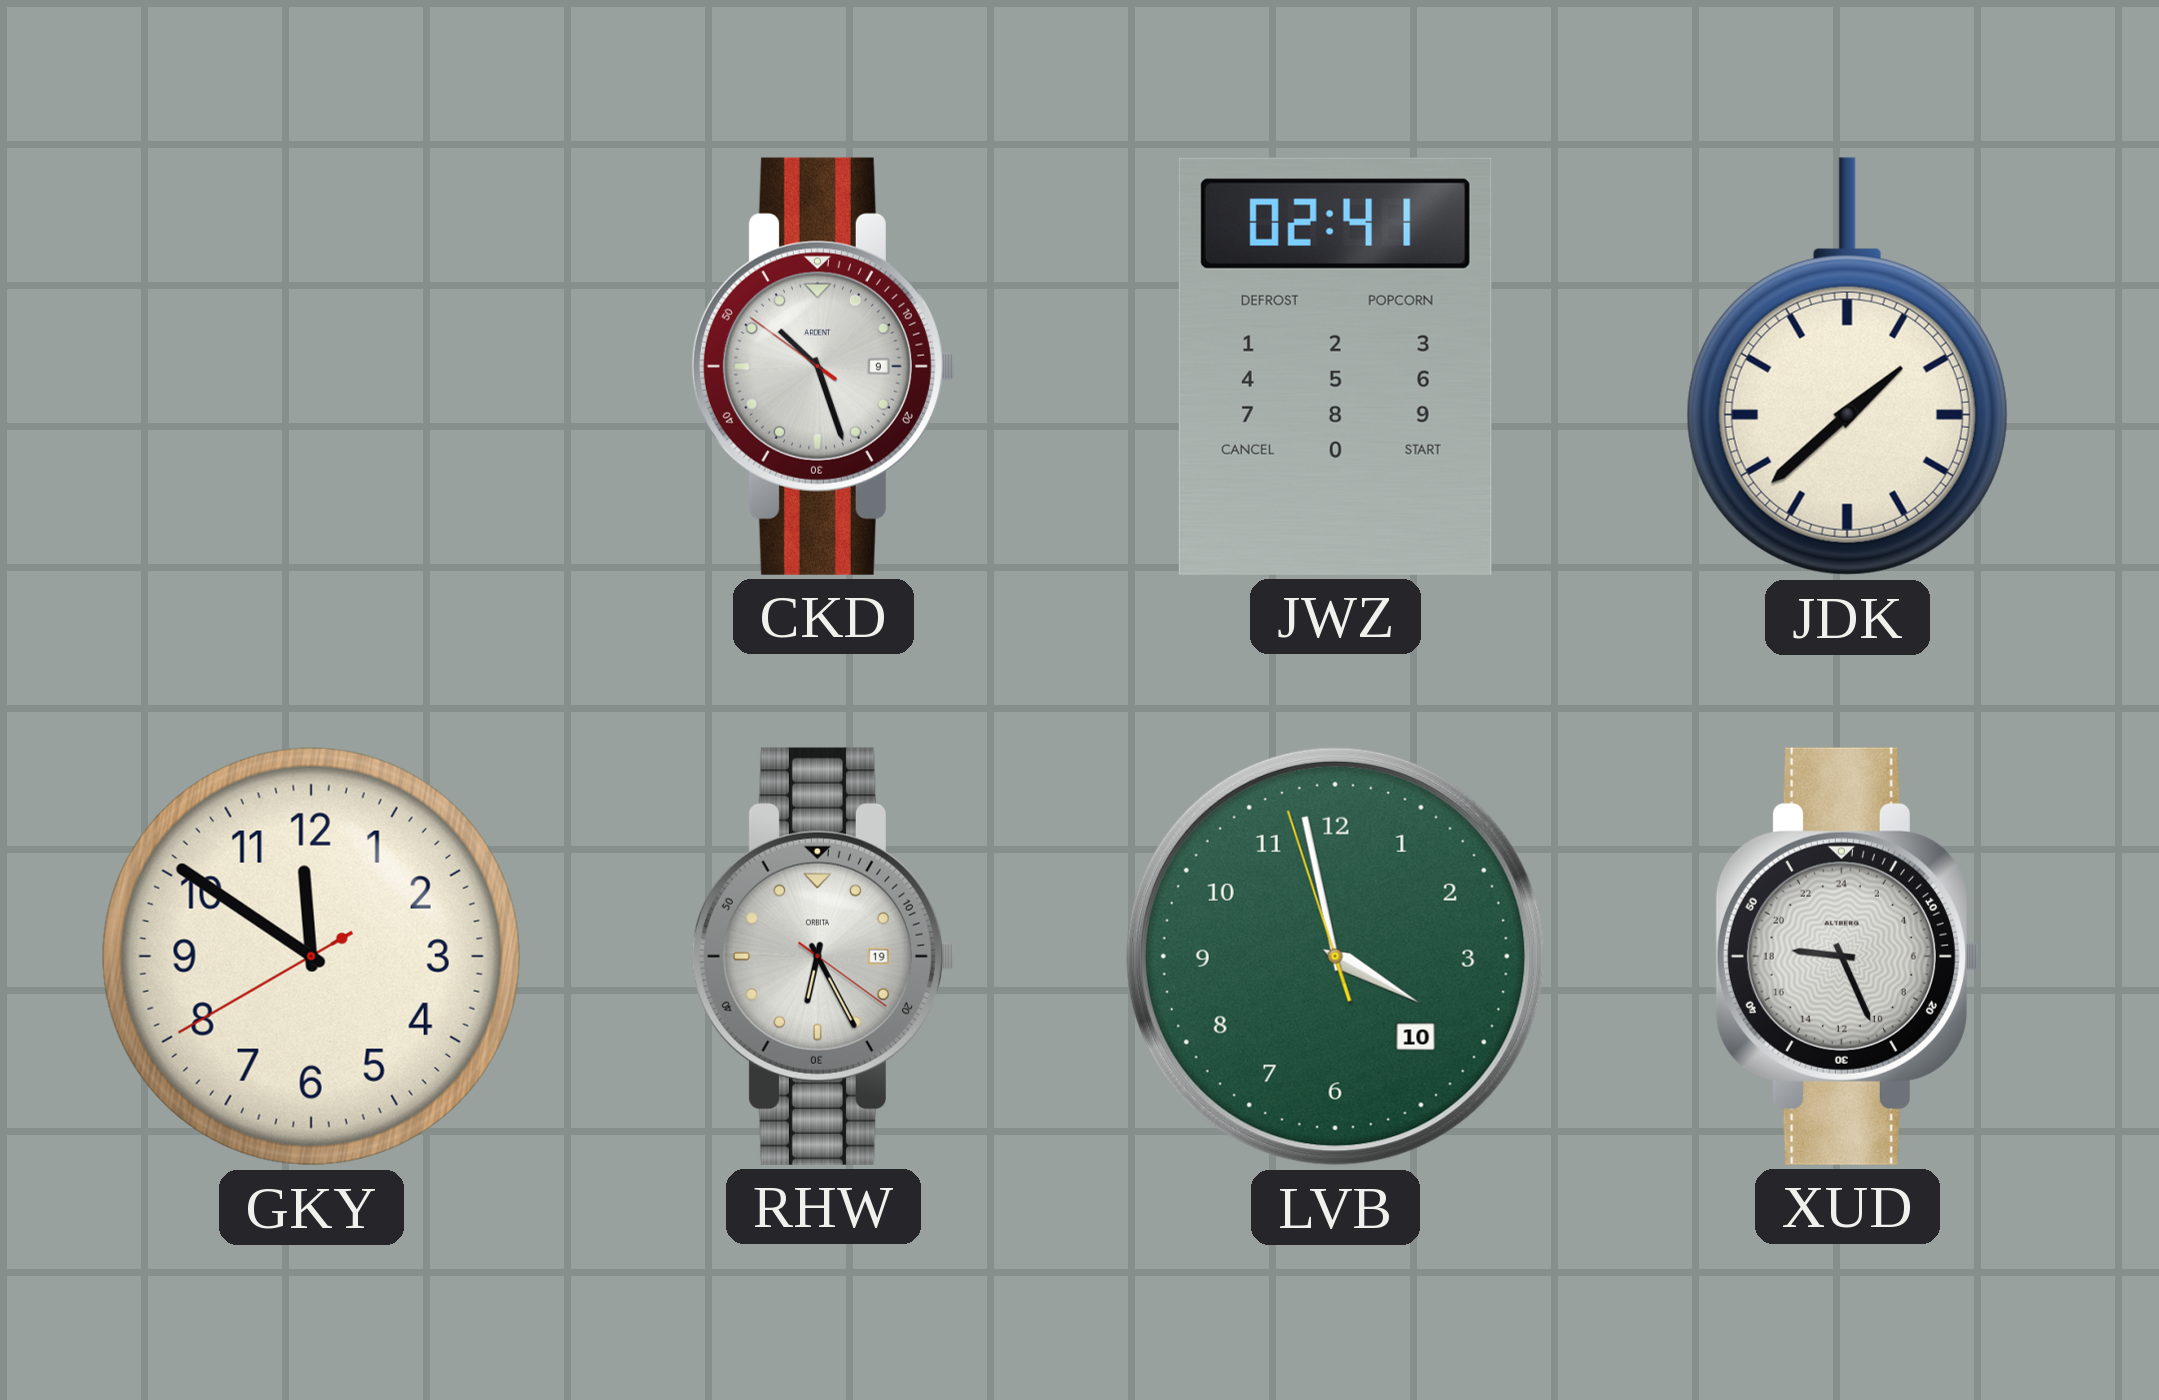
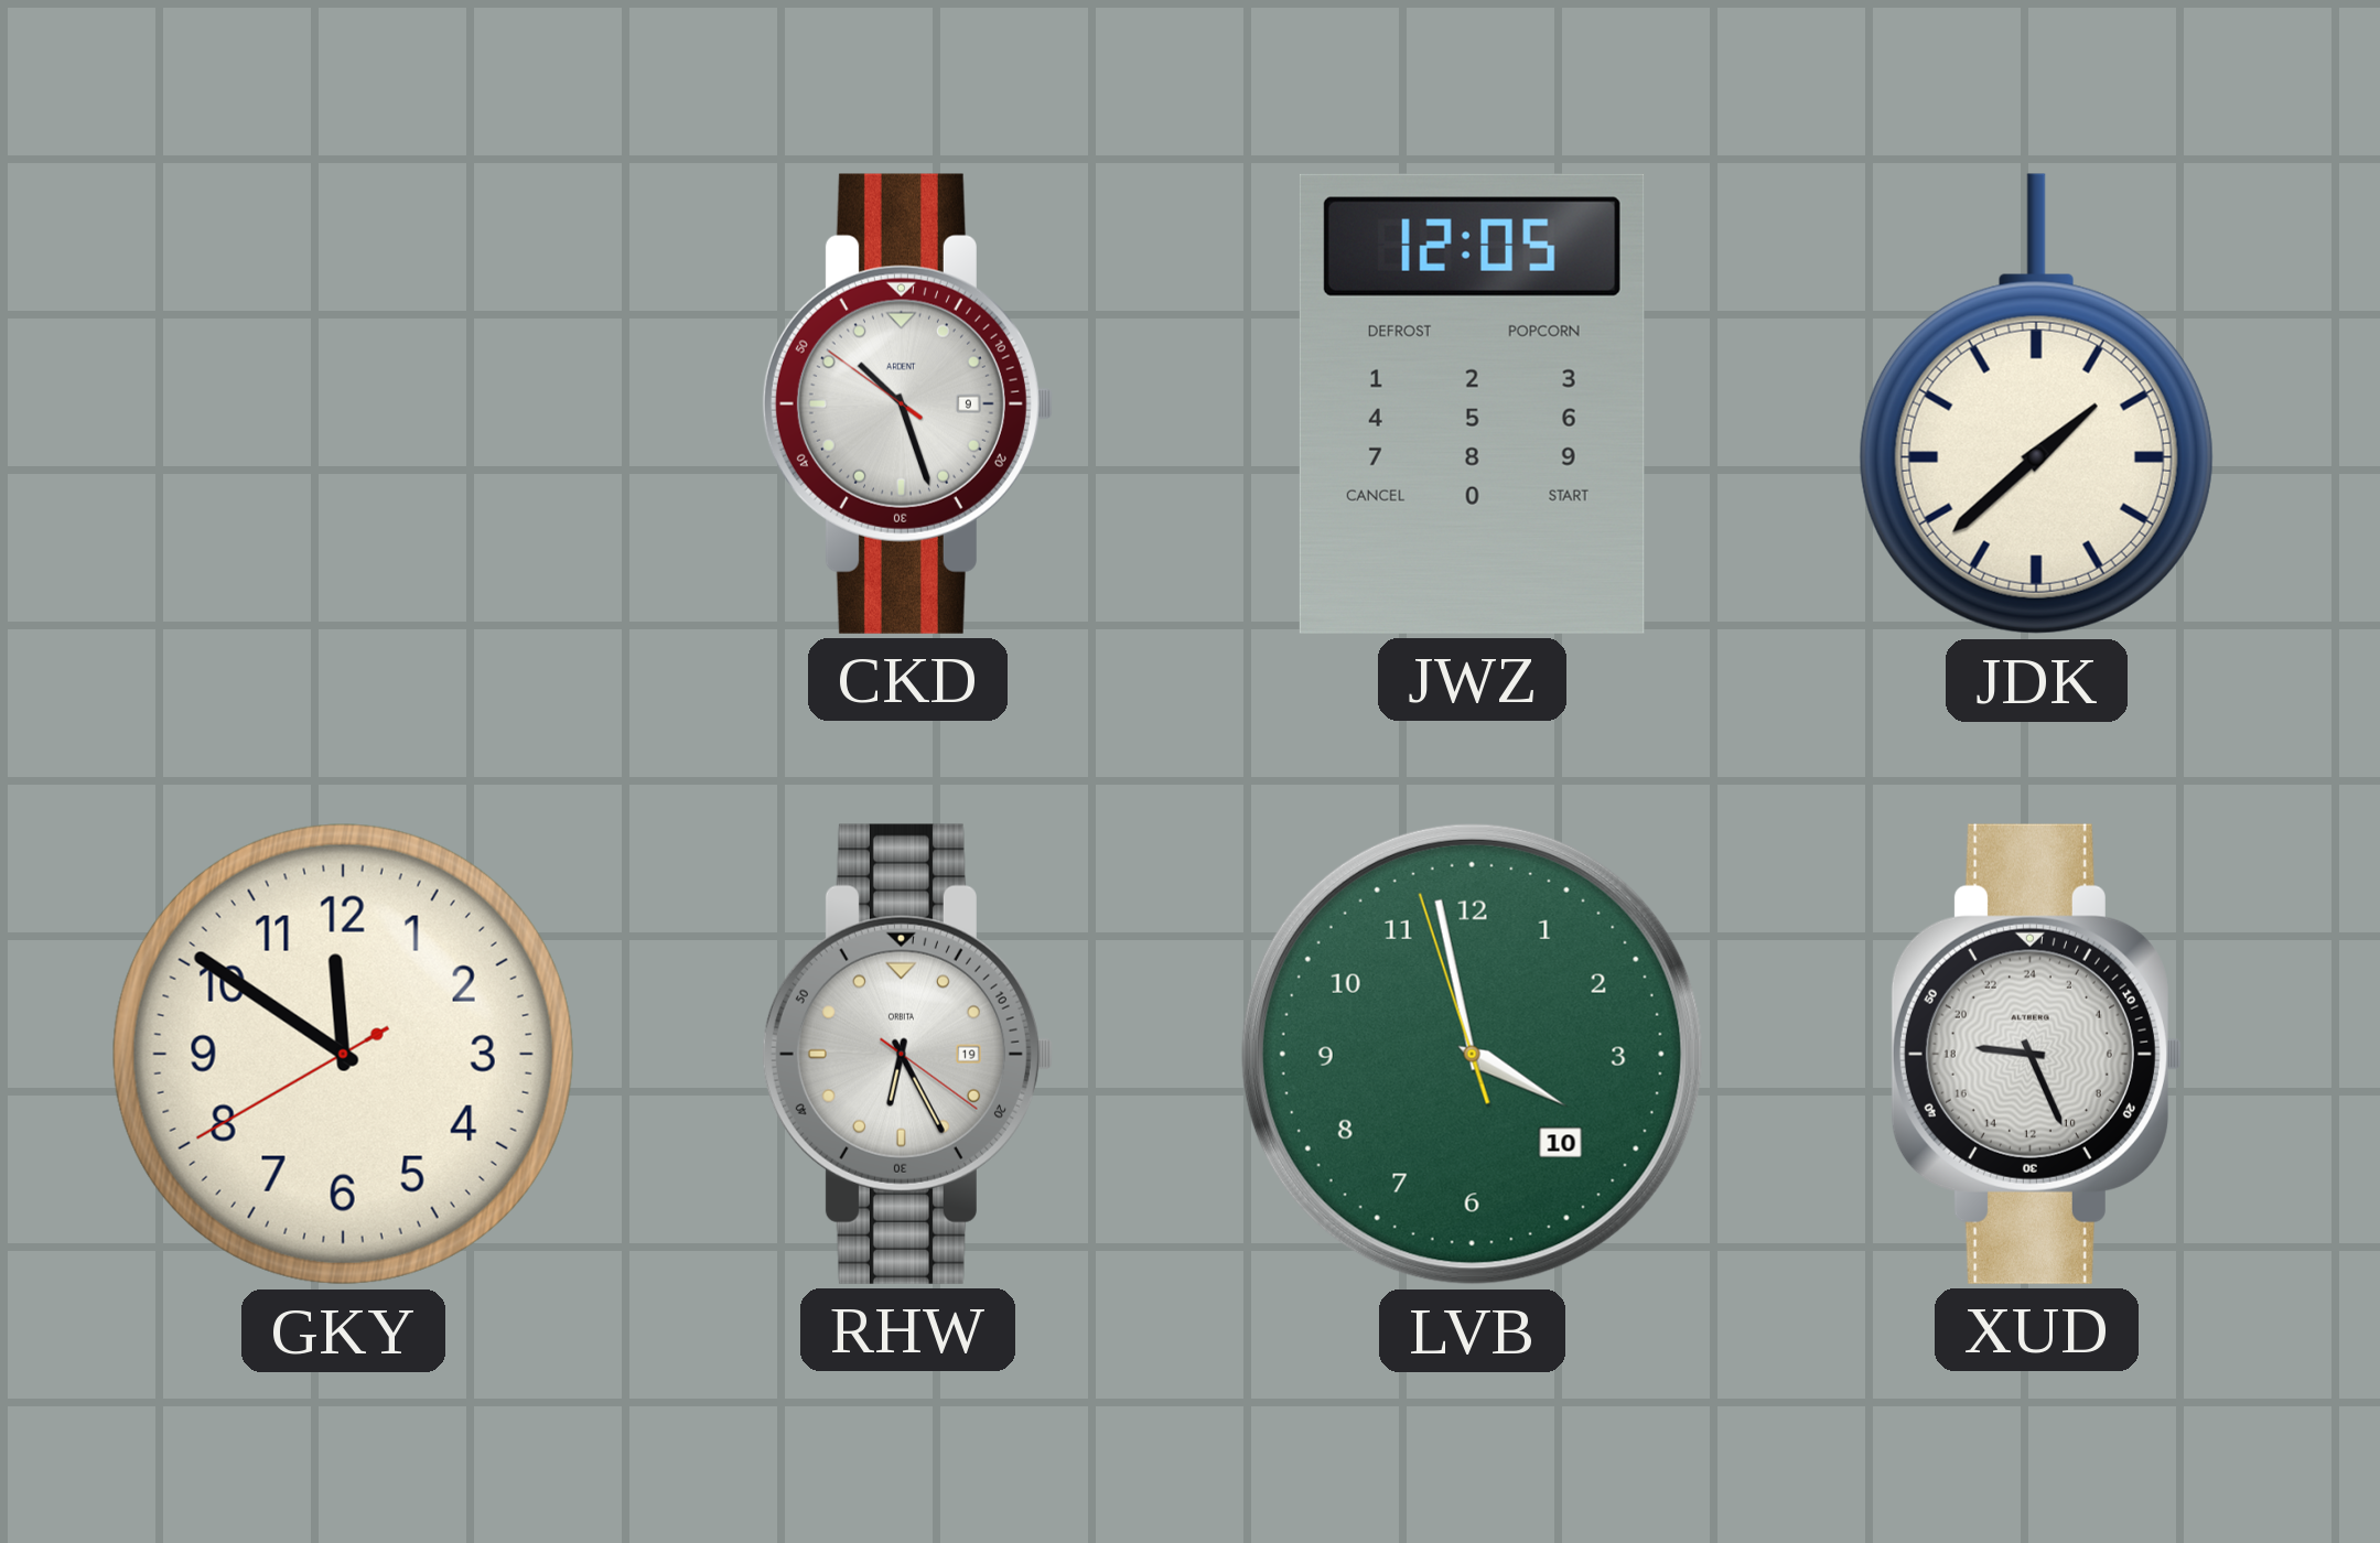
JWZ: 02:41 -> 12:05
